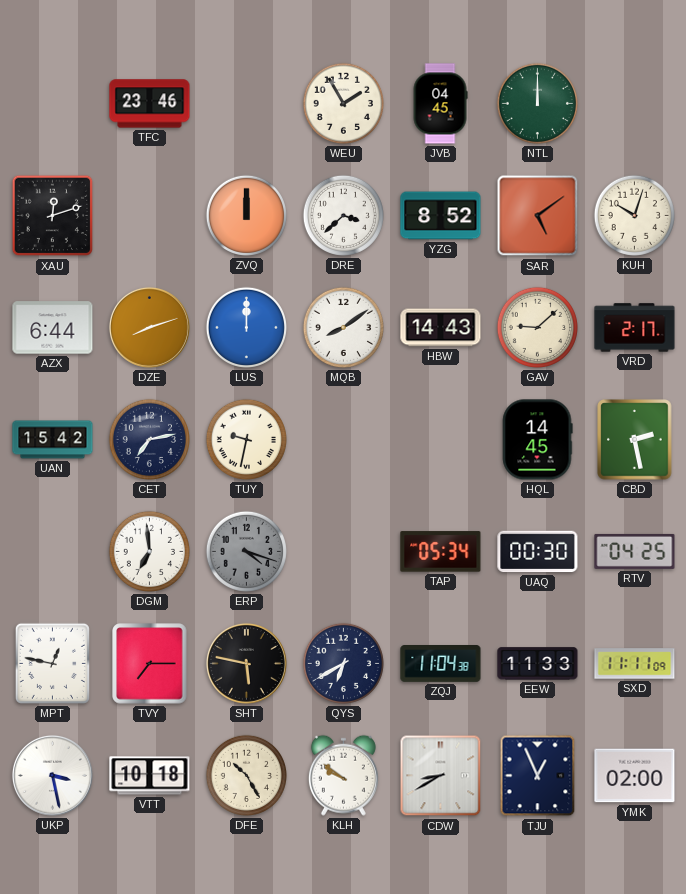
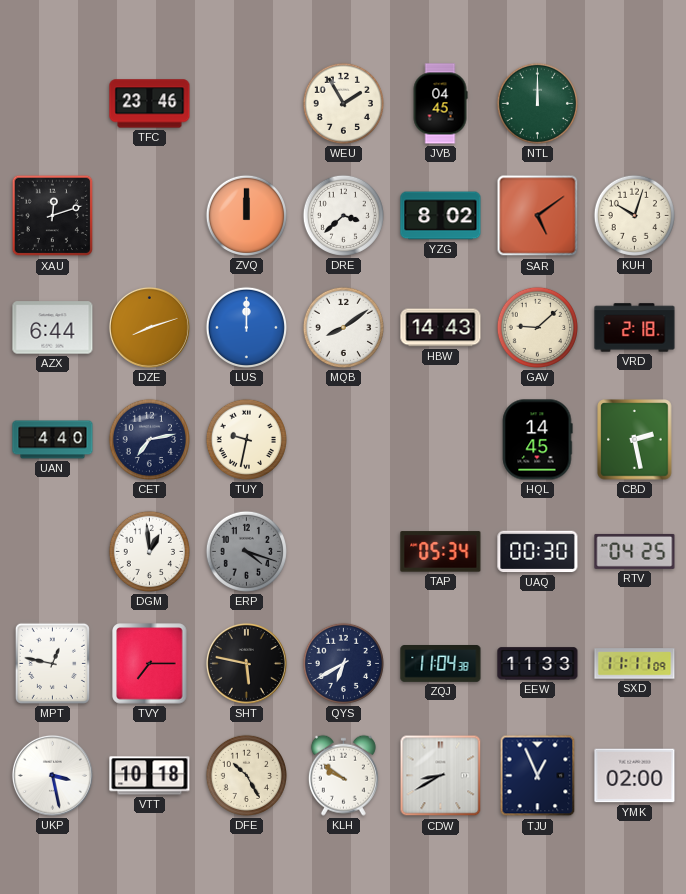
YZG: 8:52 -> 8:02
VRD: 2:17 -> 2:18
UAN: 15:42 -> 4:40
DGM: 6:59 -> 12:59
